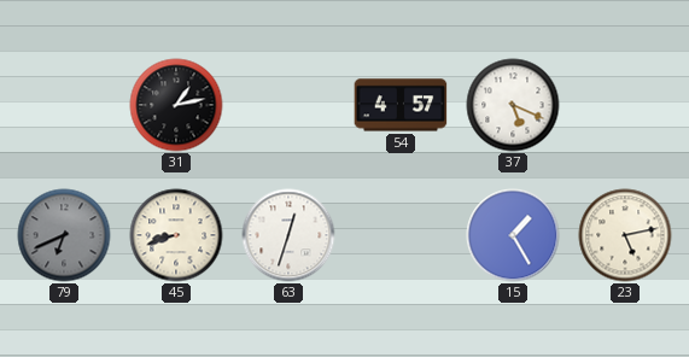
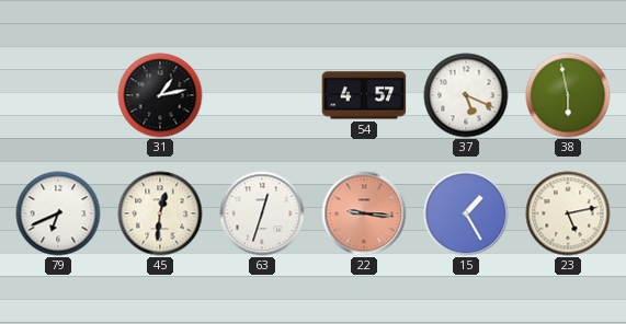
38: none -> 5:58
79 dial: grey -> white
45: 8:42 -> 12:31
22: none -> 9:16
